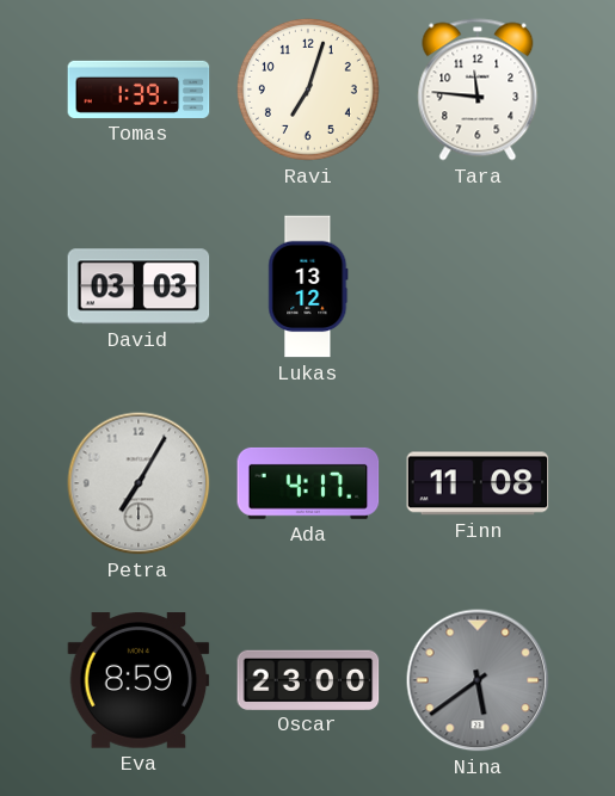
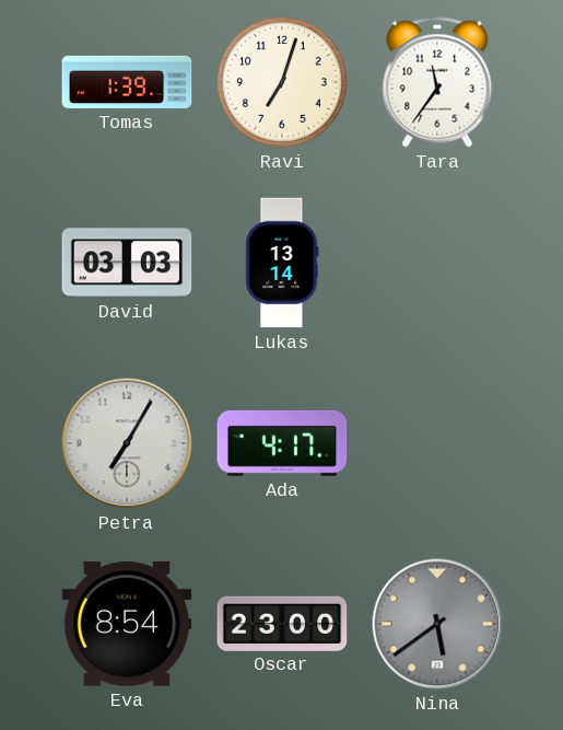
Tara: 11:46 -> 11:36
Lukas: 13:12 -> 13:14
Finn: 11:08 -> none
Eva: 8:59 -> 8:54
